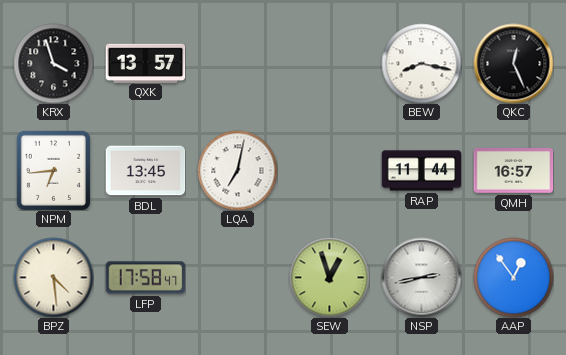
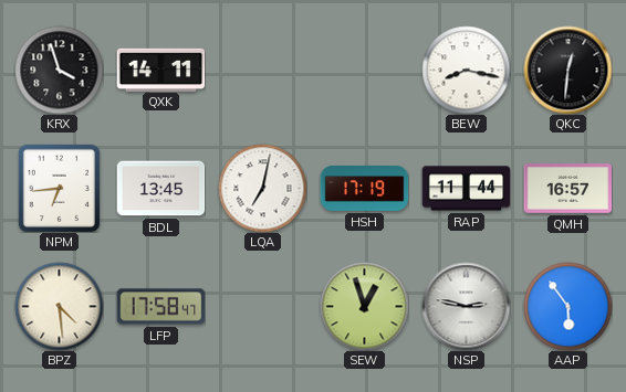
QXK: 13:57 -> 14:11
QKC: 12:26 -> 12:31
HSH: none -> 17:19
NSP: 2:43 -> 2:47
AAP: 12:54 -> 5:54
